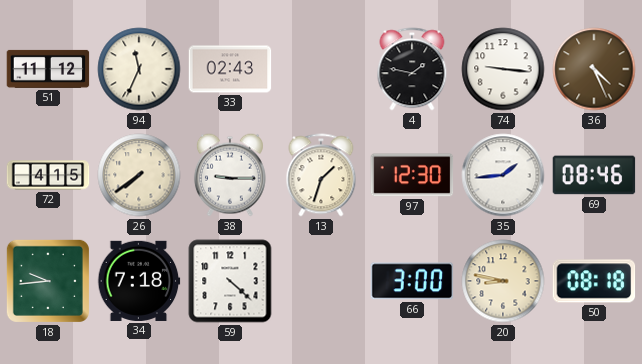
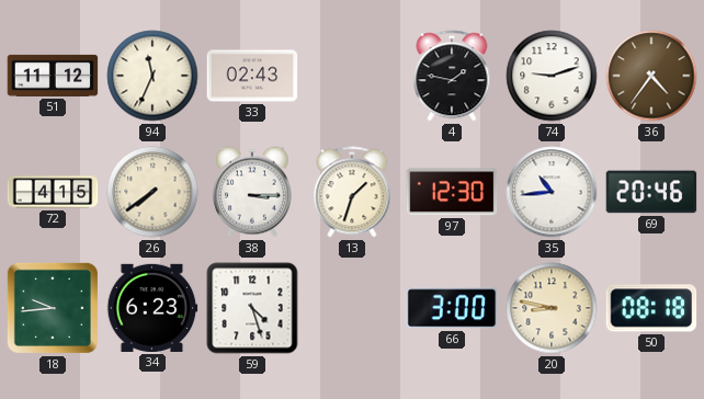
74: 9:16 -> 9:12
36: 4:26 -> 4:36
38: 9:15 -> 3:15
35: 1:44 -> 10:44
69: 08:46 -> 20:46
34: 7:18 -> 6:23
59: 4:22 -> 4:27
